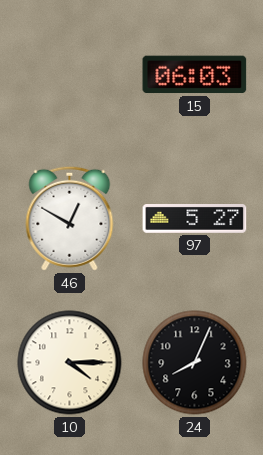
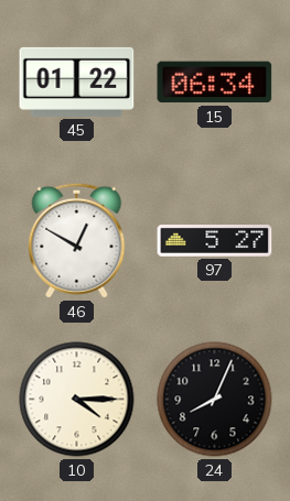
45: none -> 01:22
15: 06:03 -> 06:34
